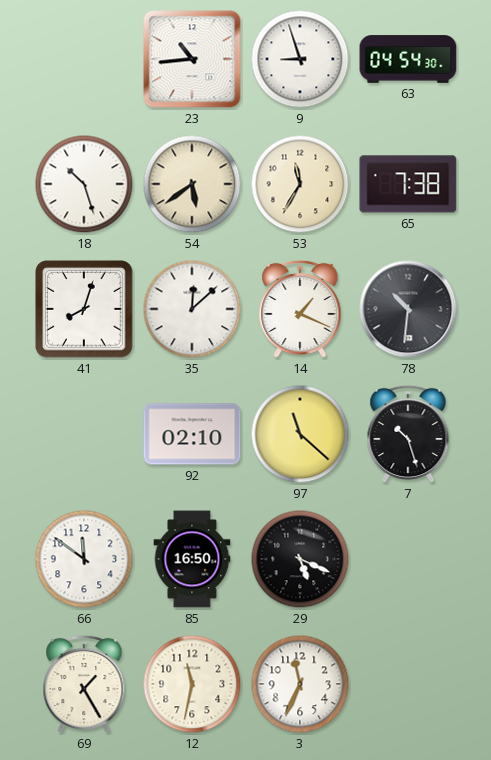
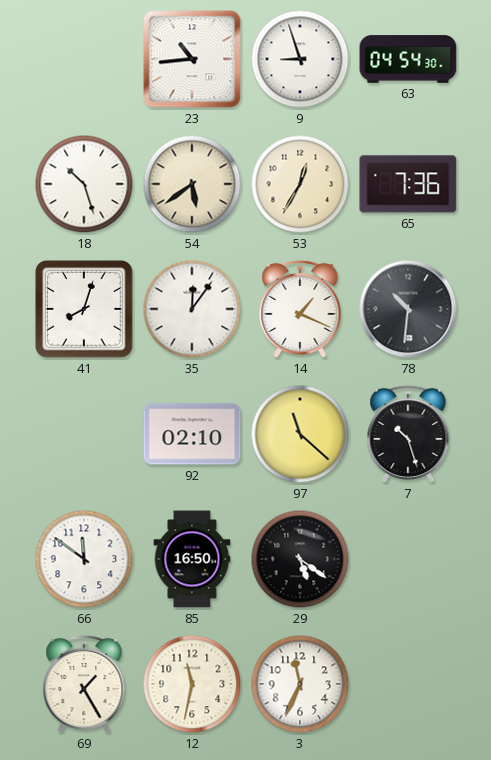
53: 11:35 -> 12:35
65: 7:38 -> 7:36
35: 12:08 -> 12:06
29: 5:19 -> 5:21
